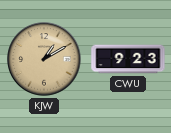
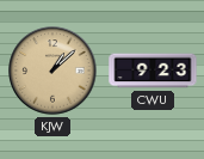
KJW: 1:10 -> 1:08
